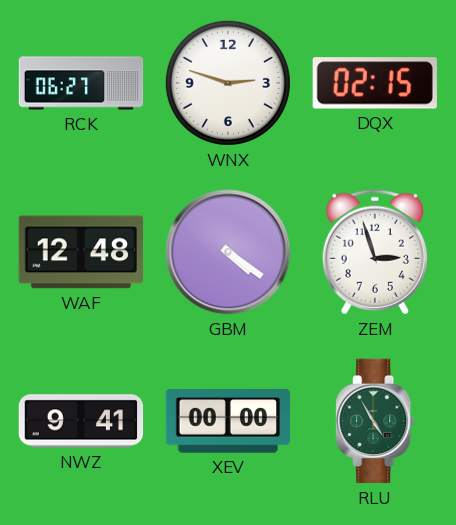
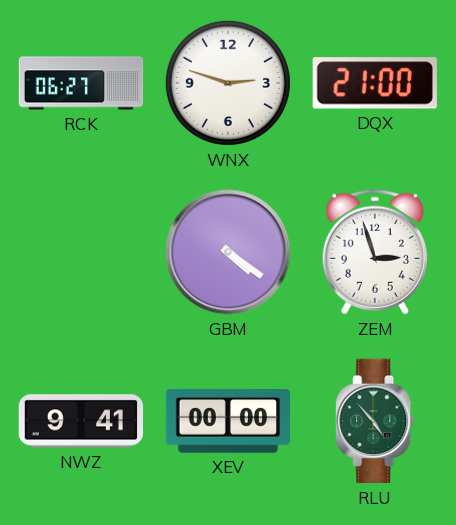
DQX: 02:15 -> 21:00
WAF: 12:48 -> none
RLU: 4:55 -> 4:53
